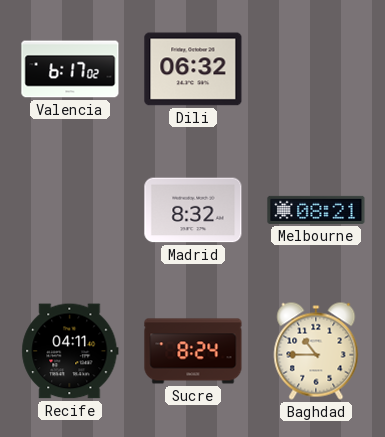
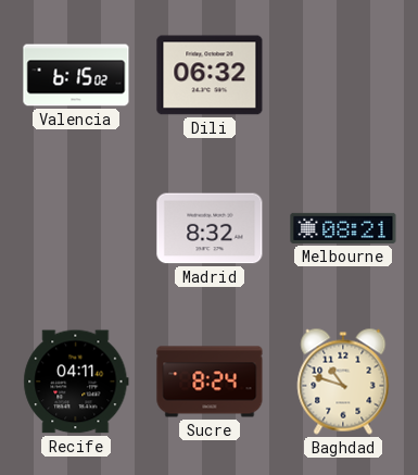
Valencia: 6:17 -> 6:15
Baghdad: 10:45 -> 10:48
